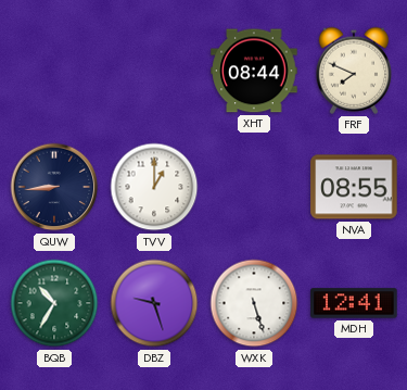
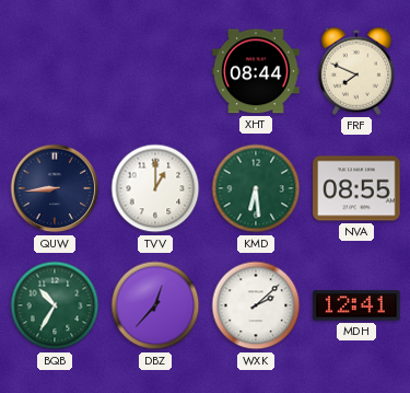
KMD: none -> 6:29
DBZ: 9:27 -> 12:37
WXK: 5:27 -> 2:08
